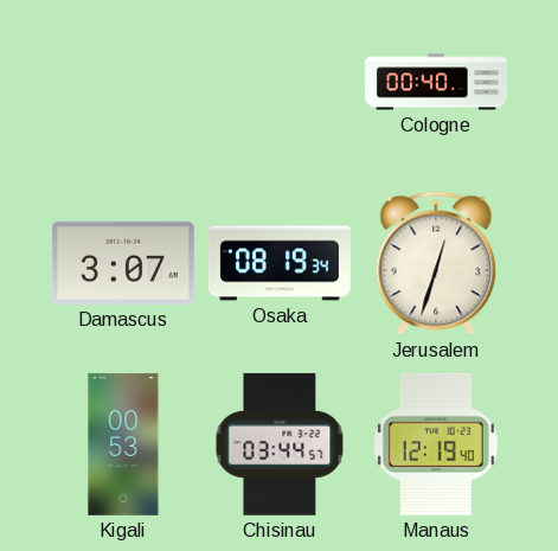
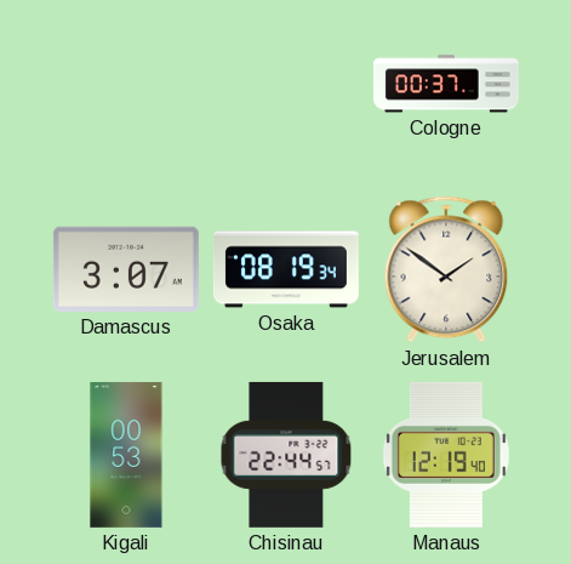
Cologne: 00:40 -> 00:37
Jerusalem: 12:33 -> 1:51
Chisinau: 03:44 -> 22:44
